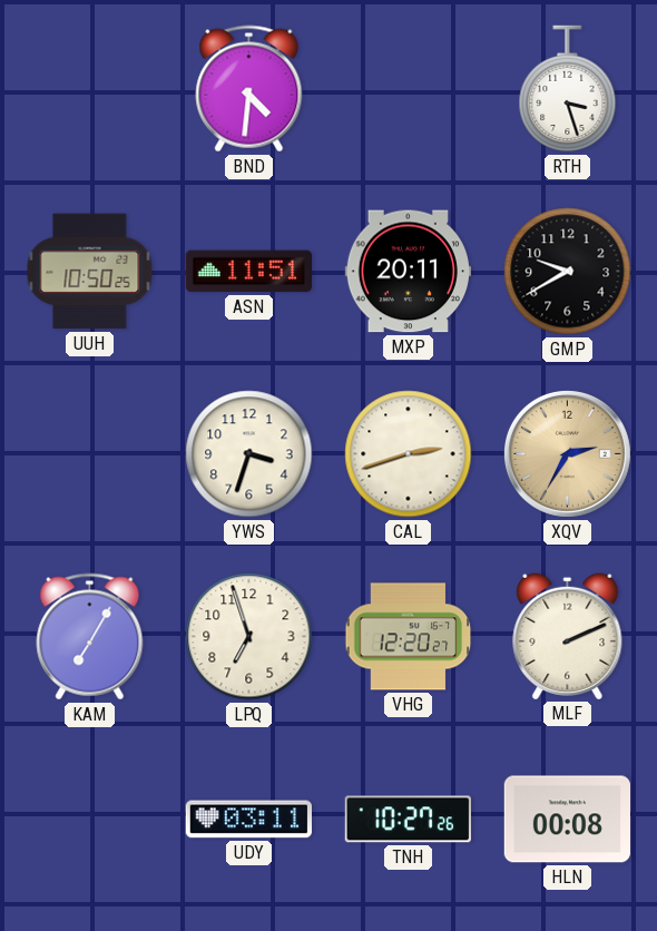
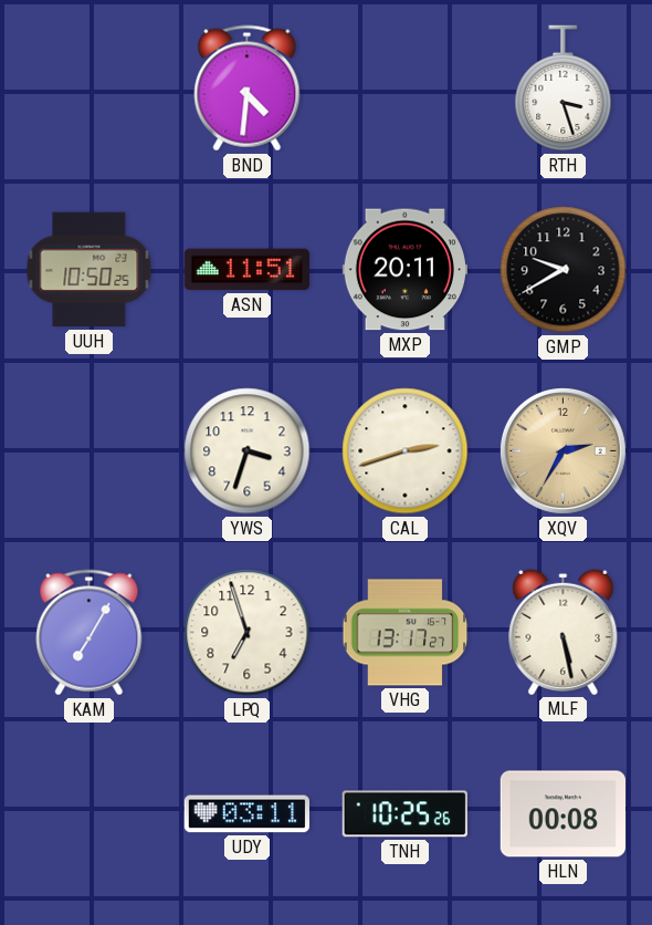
VHG: 12:20 -> 13:17
MLF: 2:11 -> 5:28
TNH: 10:27 -> 10:25
